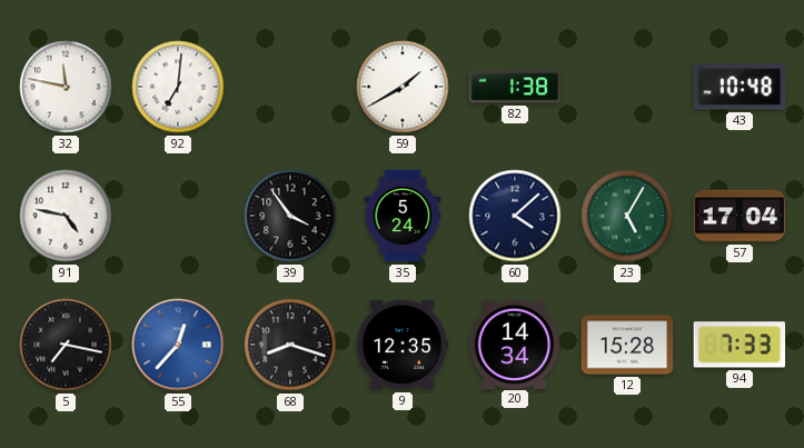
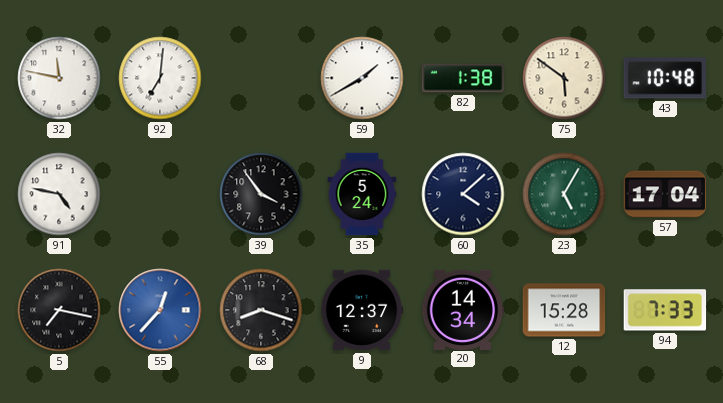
75: none -> 5:51
9: 12:35 -> 12:37
